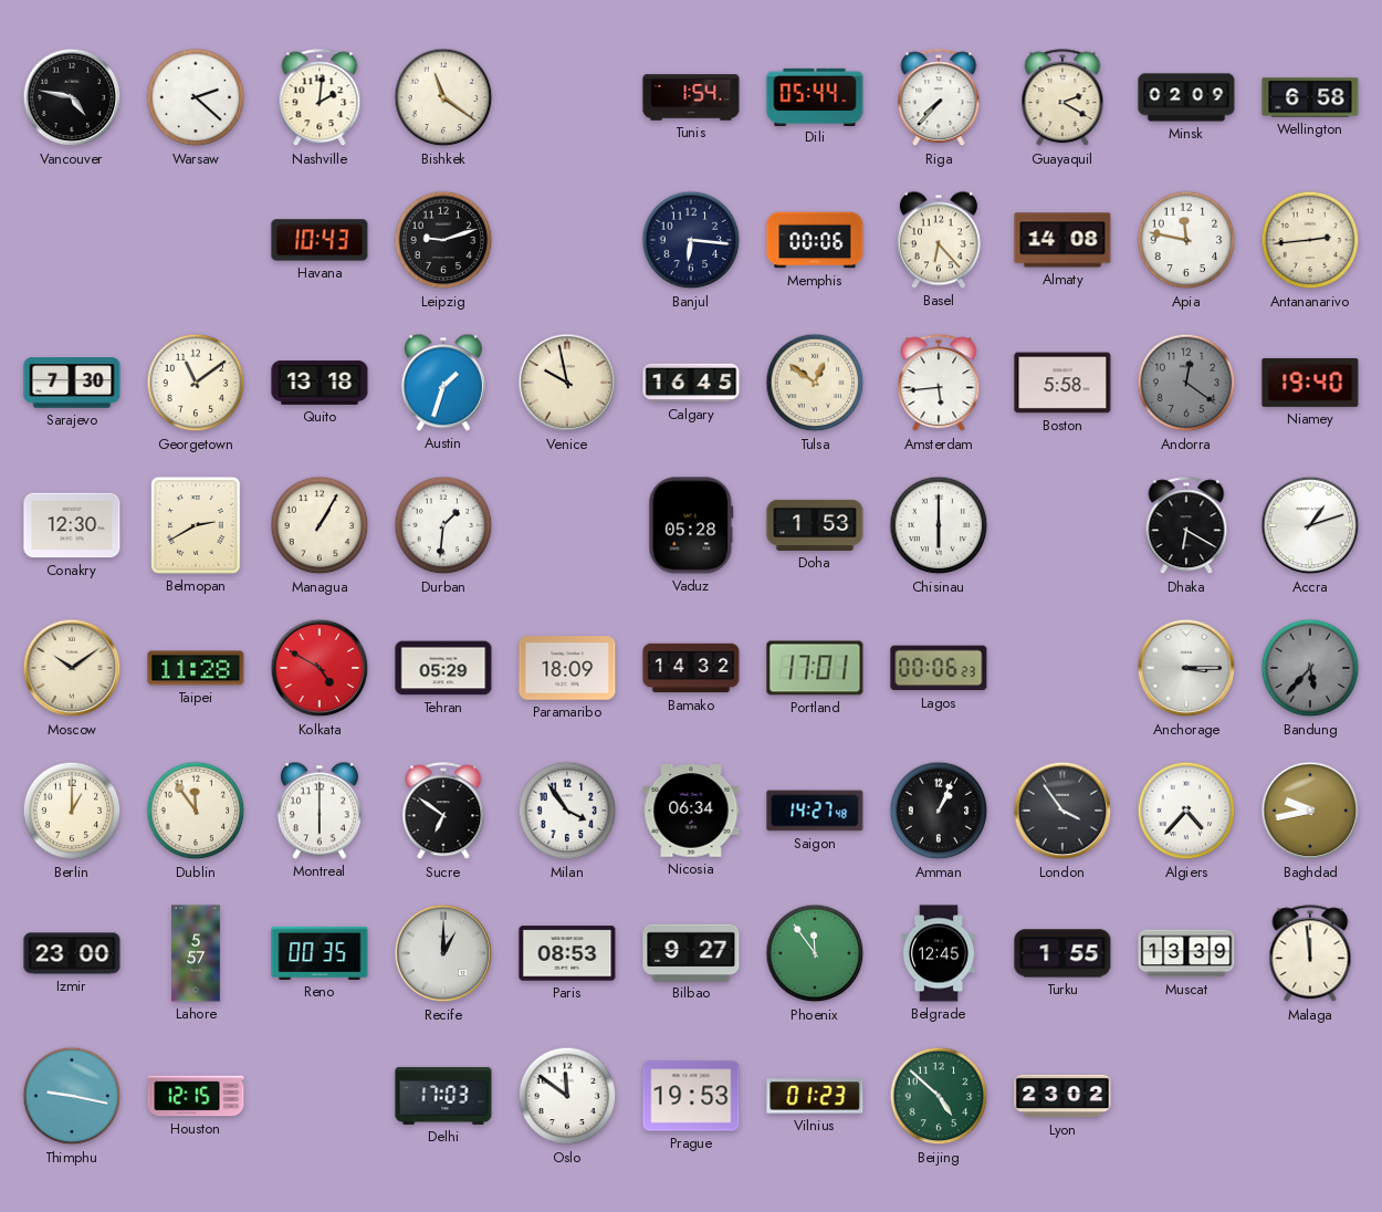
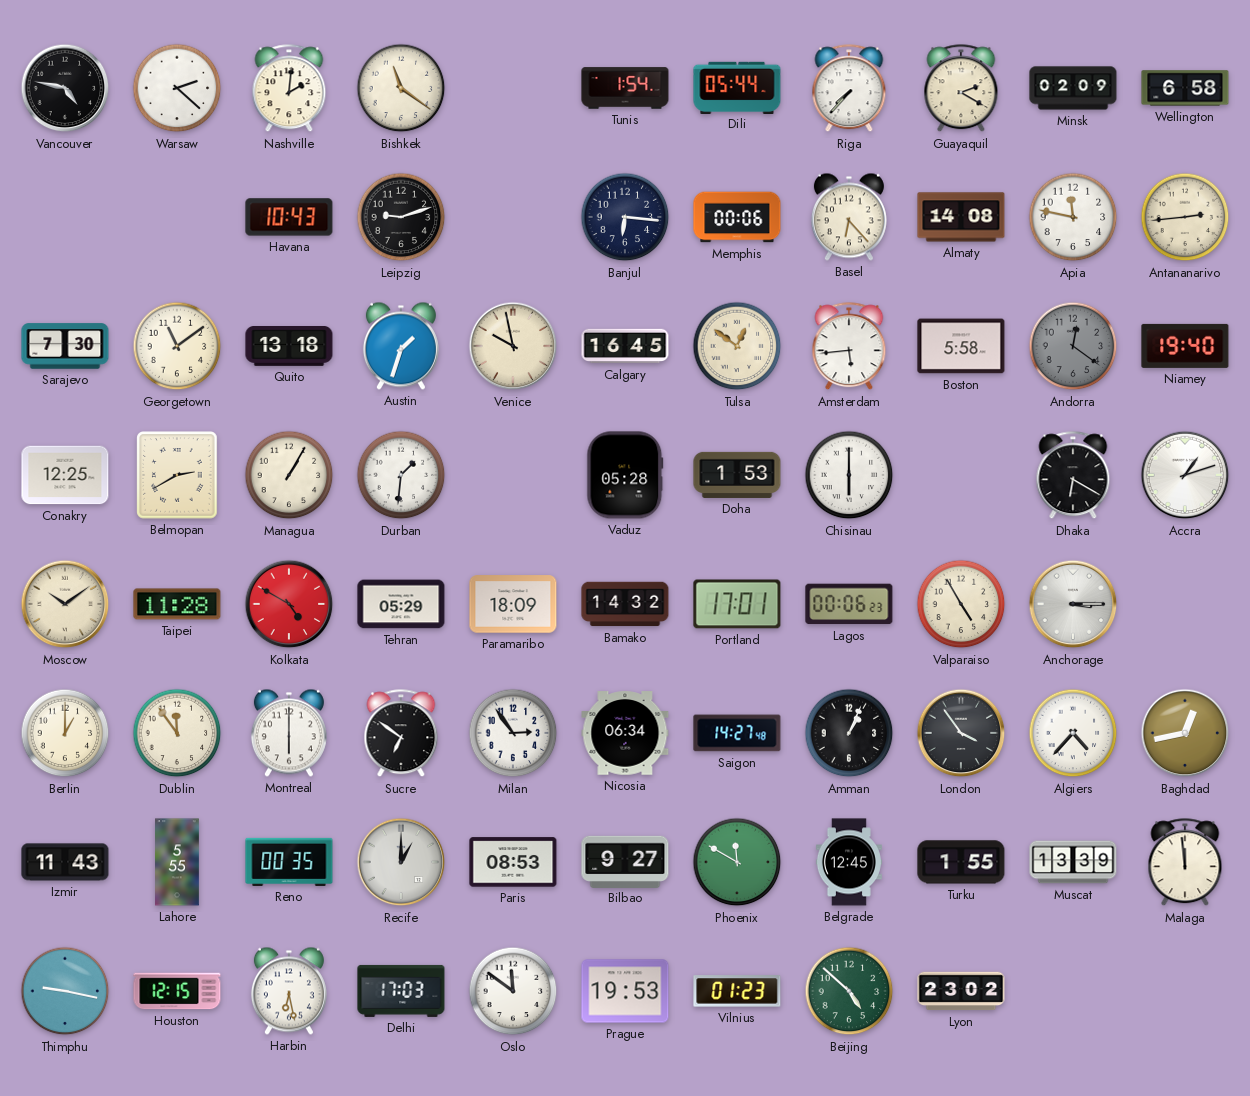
Conakry: 12:30 -> 12:25
Valparaiso: none -> 4:55
Bandung: 5:37 -> none
Milan: 3:54 -> 2:54
Baghdad: 9:43 -> 12:43
Izmir: 23:00 -> 11:43
Lahore: 5:57 -> 5:55
Phoenix: 11:54 -> 11:50
Harbin: none -> 6:28
